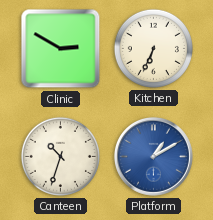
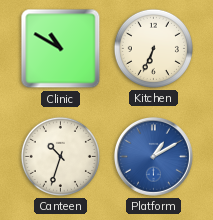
Clinic: 2:50 -> 10:50
